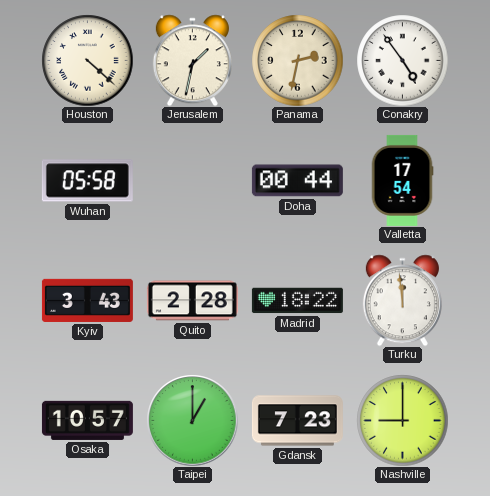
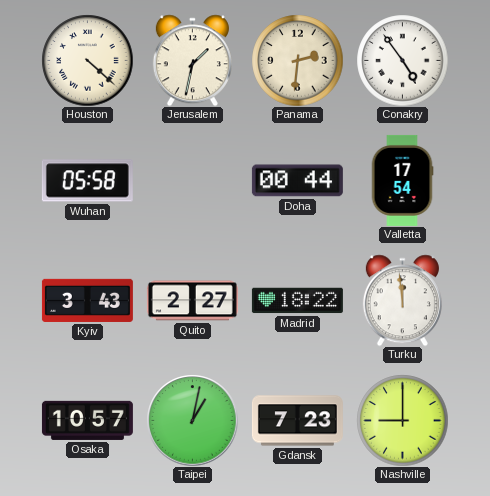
Panama: 2:32 -> 2:31
Quito: 2:28 -> 2:27
Taipei: 1:00 -> 1:02
